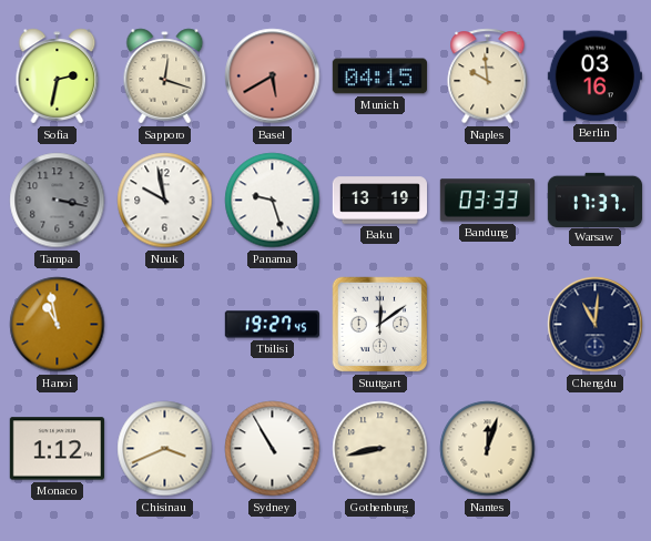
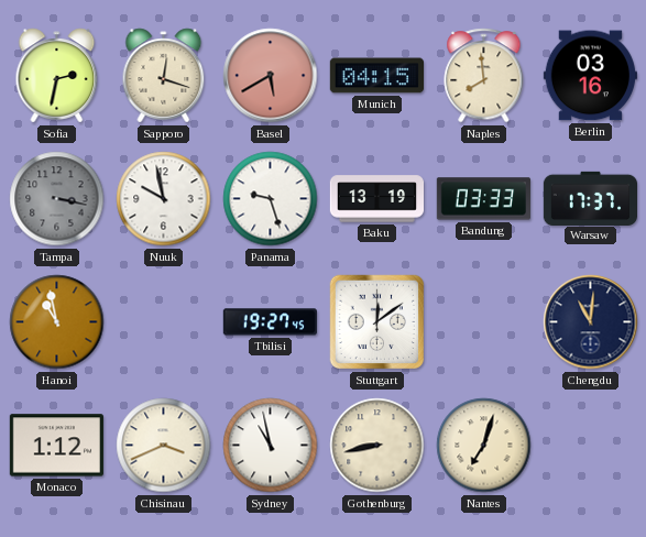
Naples: 9:59 -> 7:59
Sydney: 10:55 -> 10:58
Nantes: 12:03 -> 7:03
